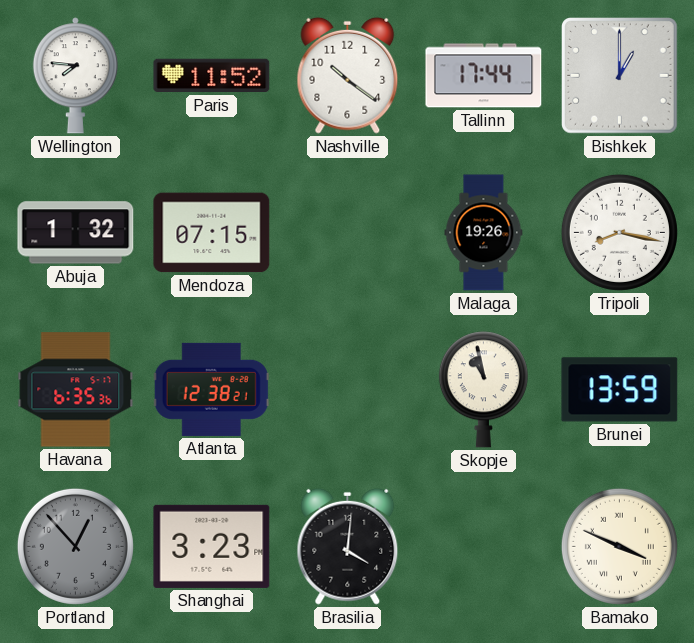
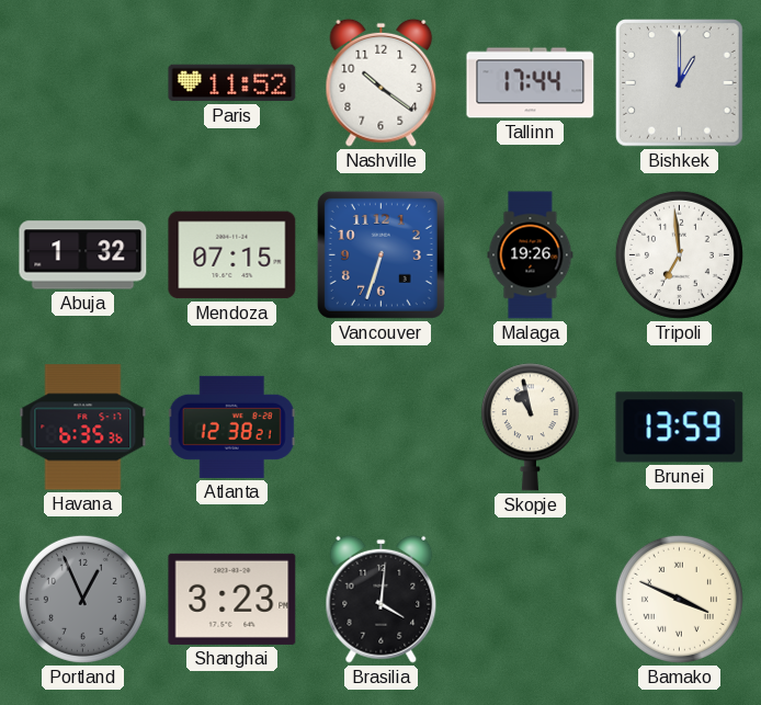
Wellington: 7:46 -> none
Vancouver: none -> 6:33
Tripoli: 8:17 -> 6:59
Portland: 12:53 -> 12:56
